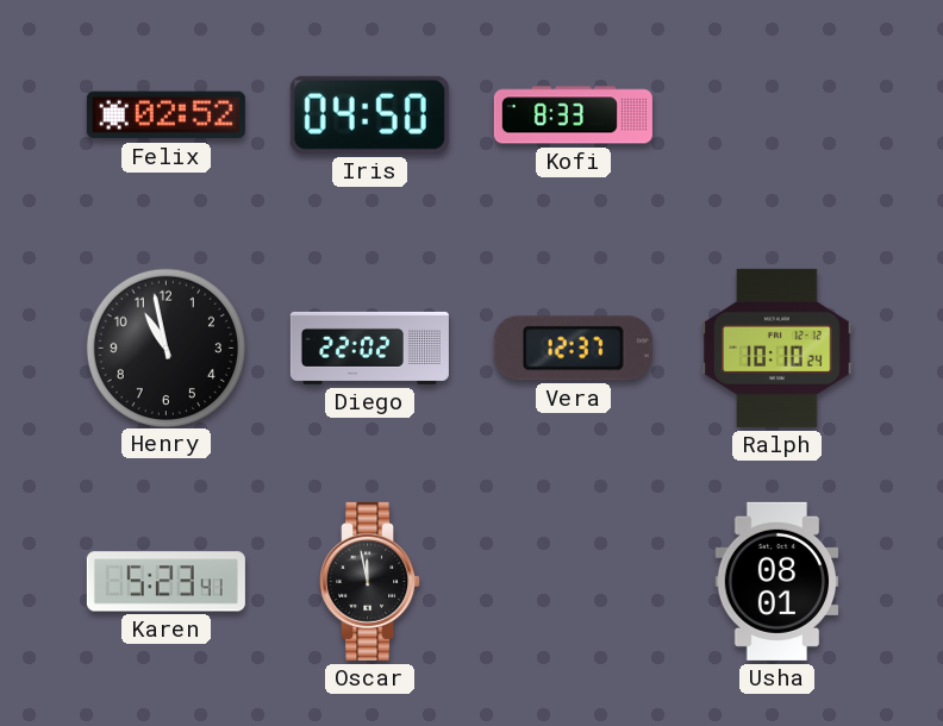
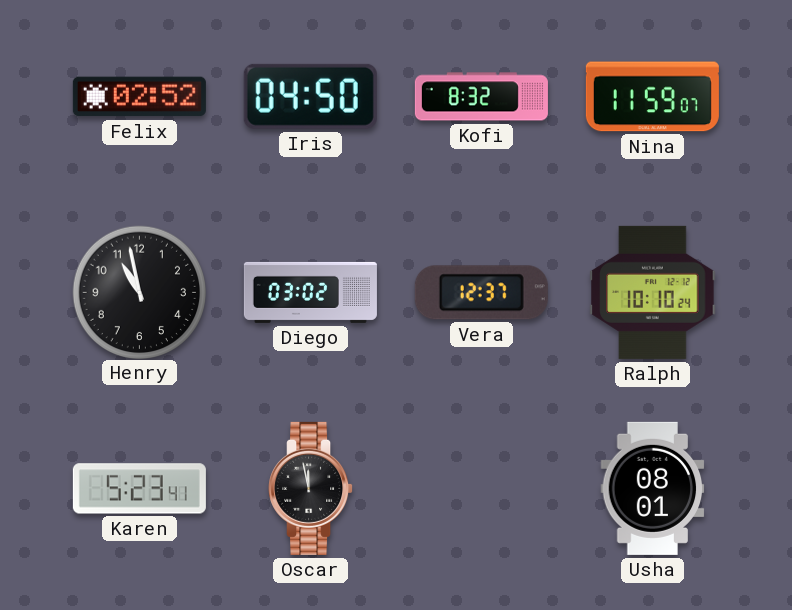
Kofi: 8:33 -> 8:32
Nina: none -> 11:59
Diego: 22:02 -> 03:02
